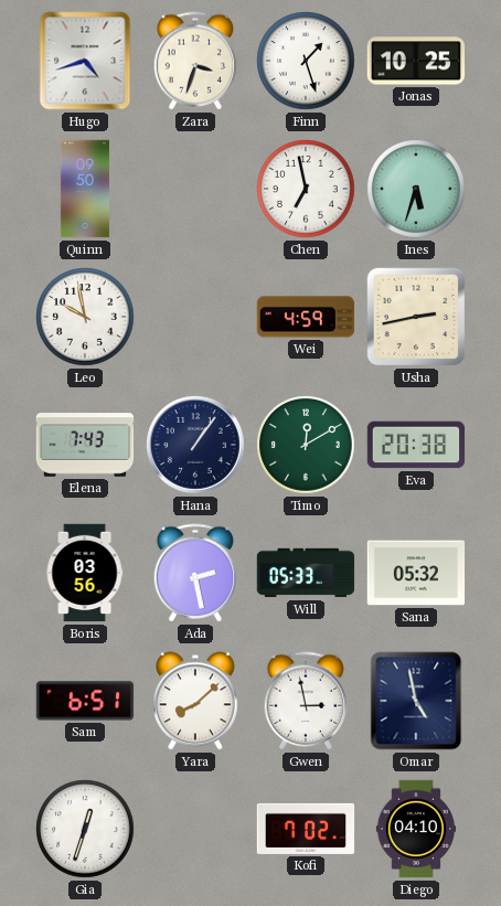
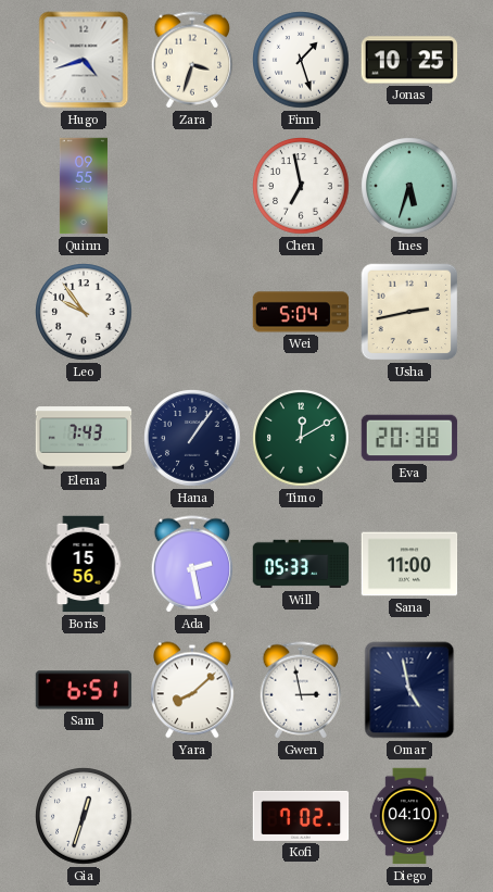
Quinn: 09:50 -> 09:55
Leo: 9:58 -> 9:54
Wei: 4:59 -> 5:04
Boris: 03:56 -> 15:56
Sana: 05:32 -> 11:00
